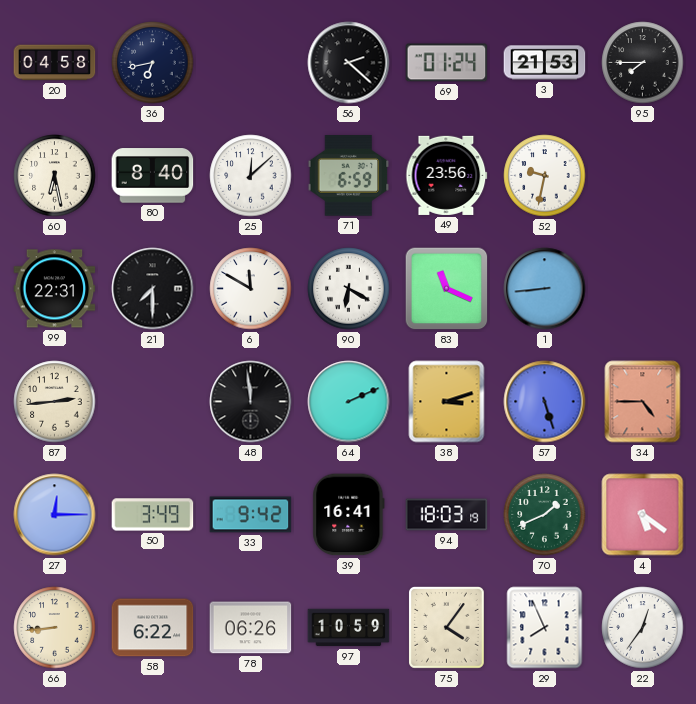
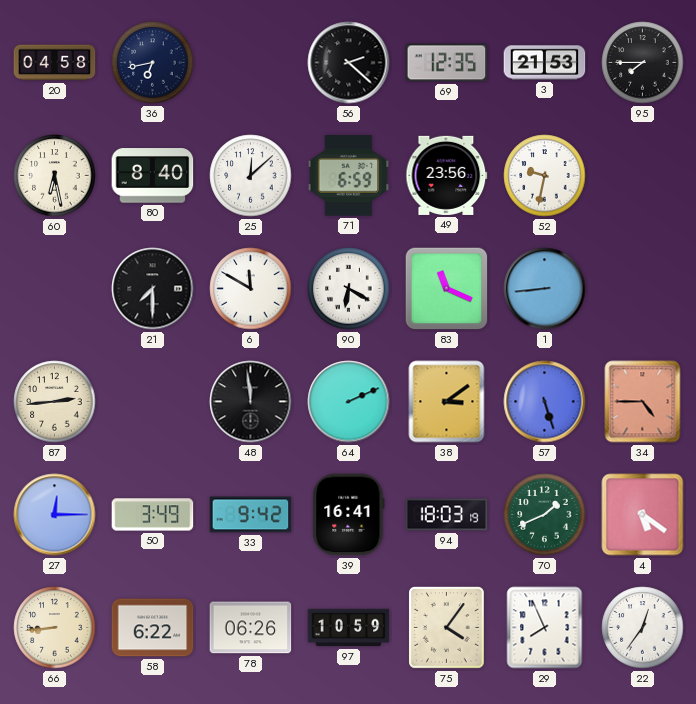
69: 01:24 -> 12:35
99: 22:31 -> none
38: 3:12 -> 3:09
